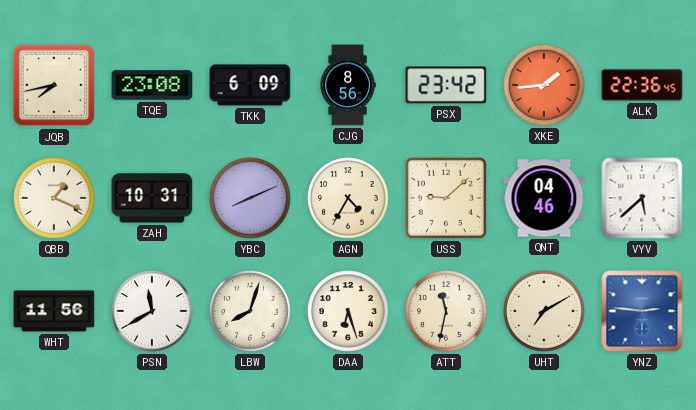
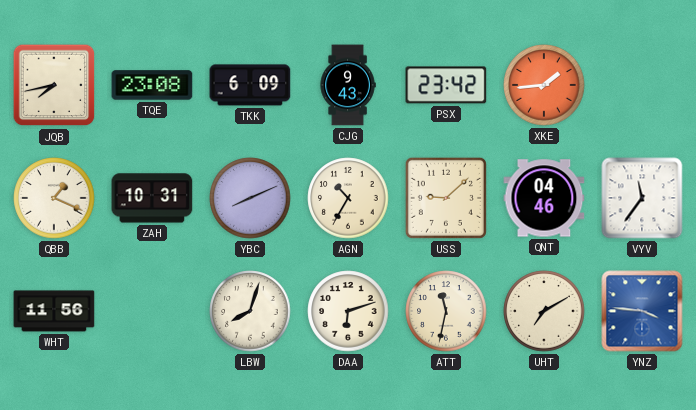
CJG: 8:56 -> 9:43
ALK: 22:36 -> none
AGN: 4:35 -> 10:35
VYV: 5:38 -> 11:36
PSN: 11:40 -> none
DAA: 6:27 -> 6:12
YNZ: 2:46 -> 3:46
